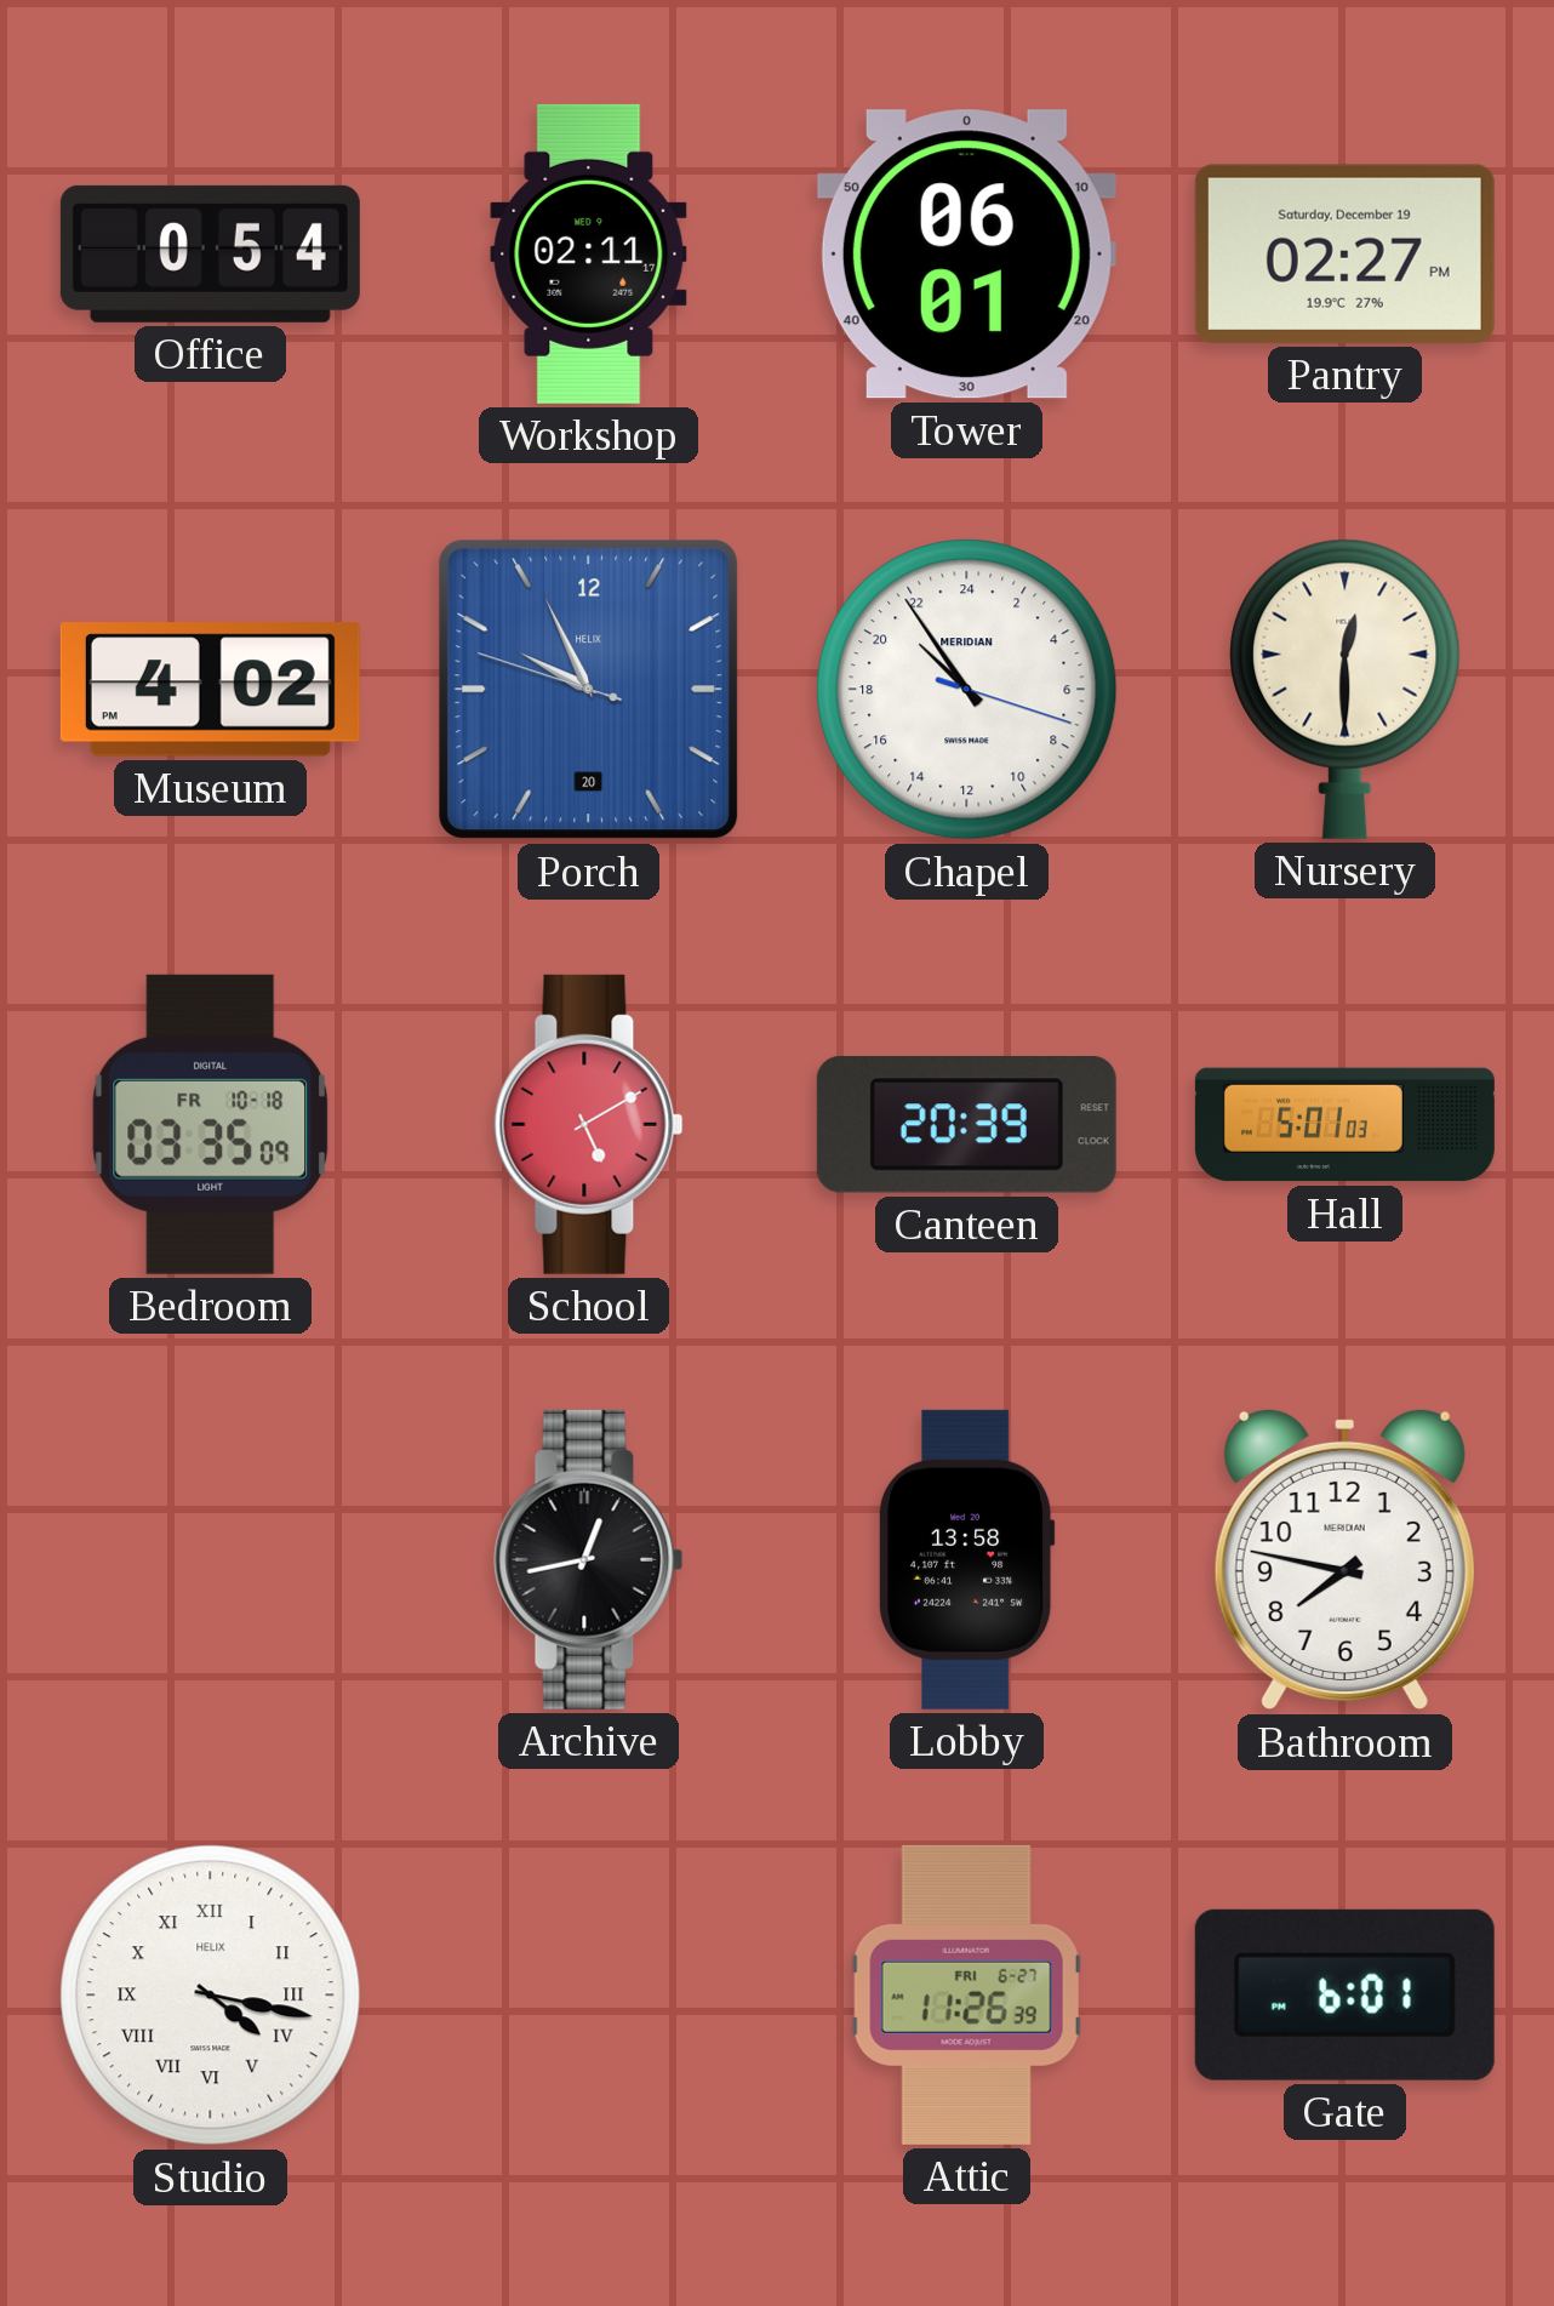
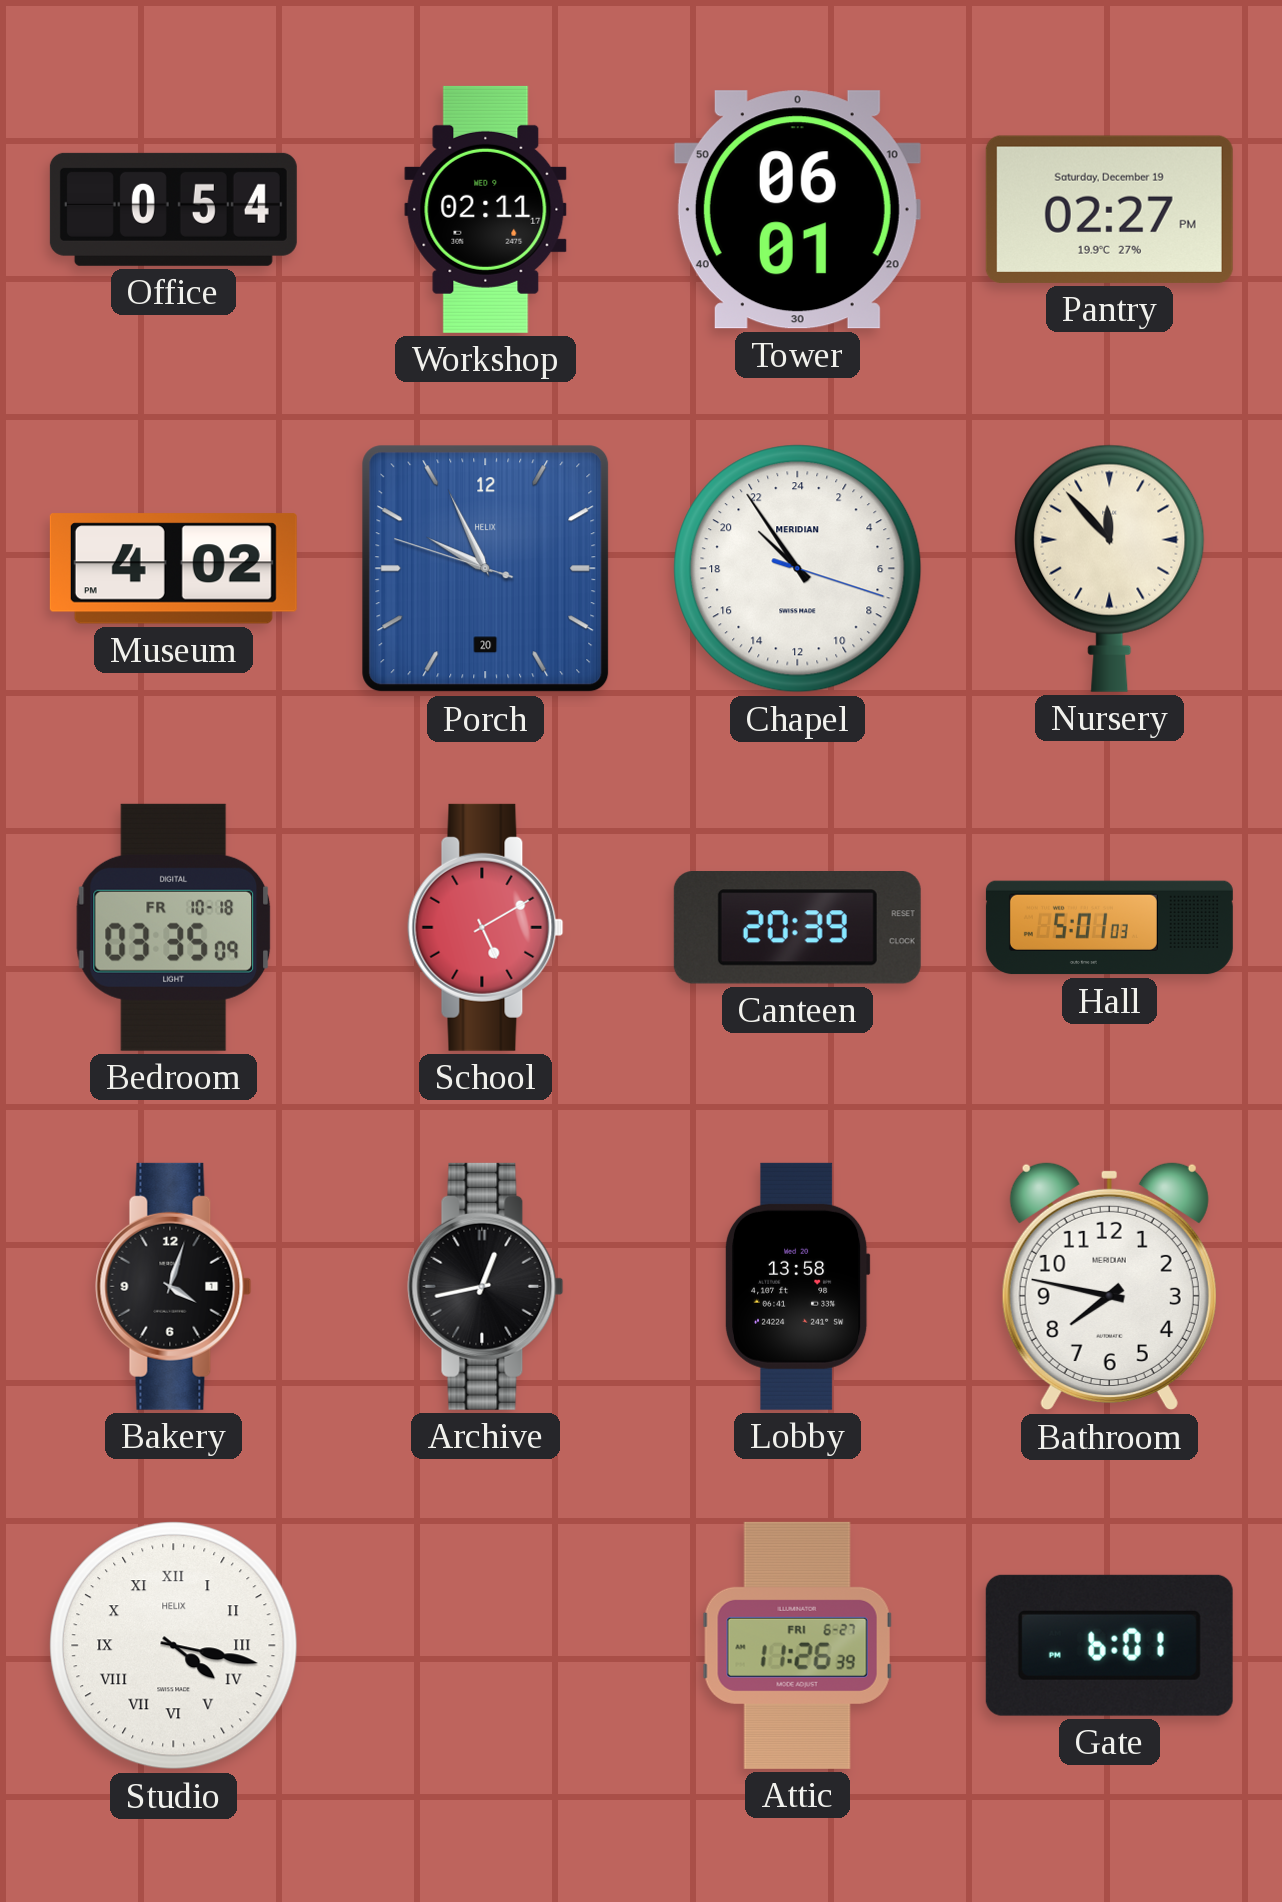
Nursery: 12:30 -> 11:53
Bakery: none -> 4:03
